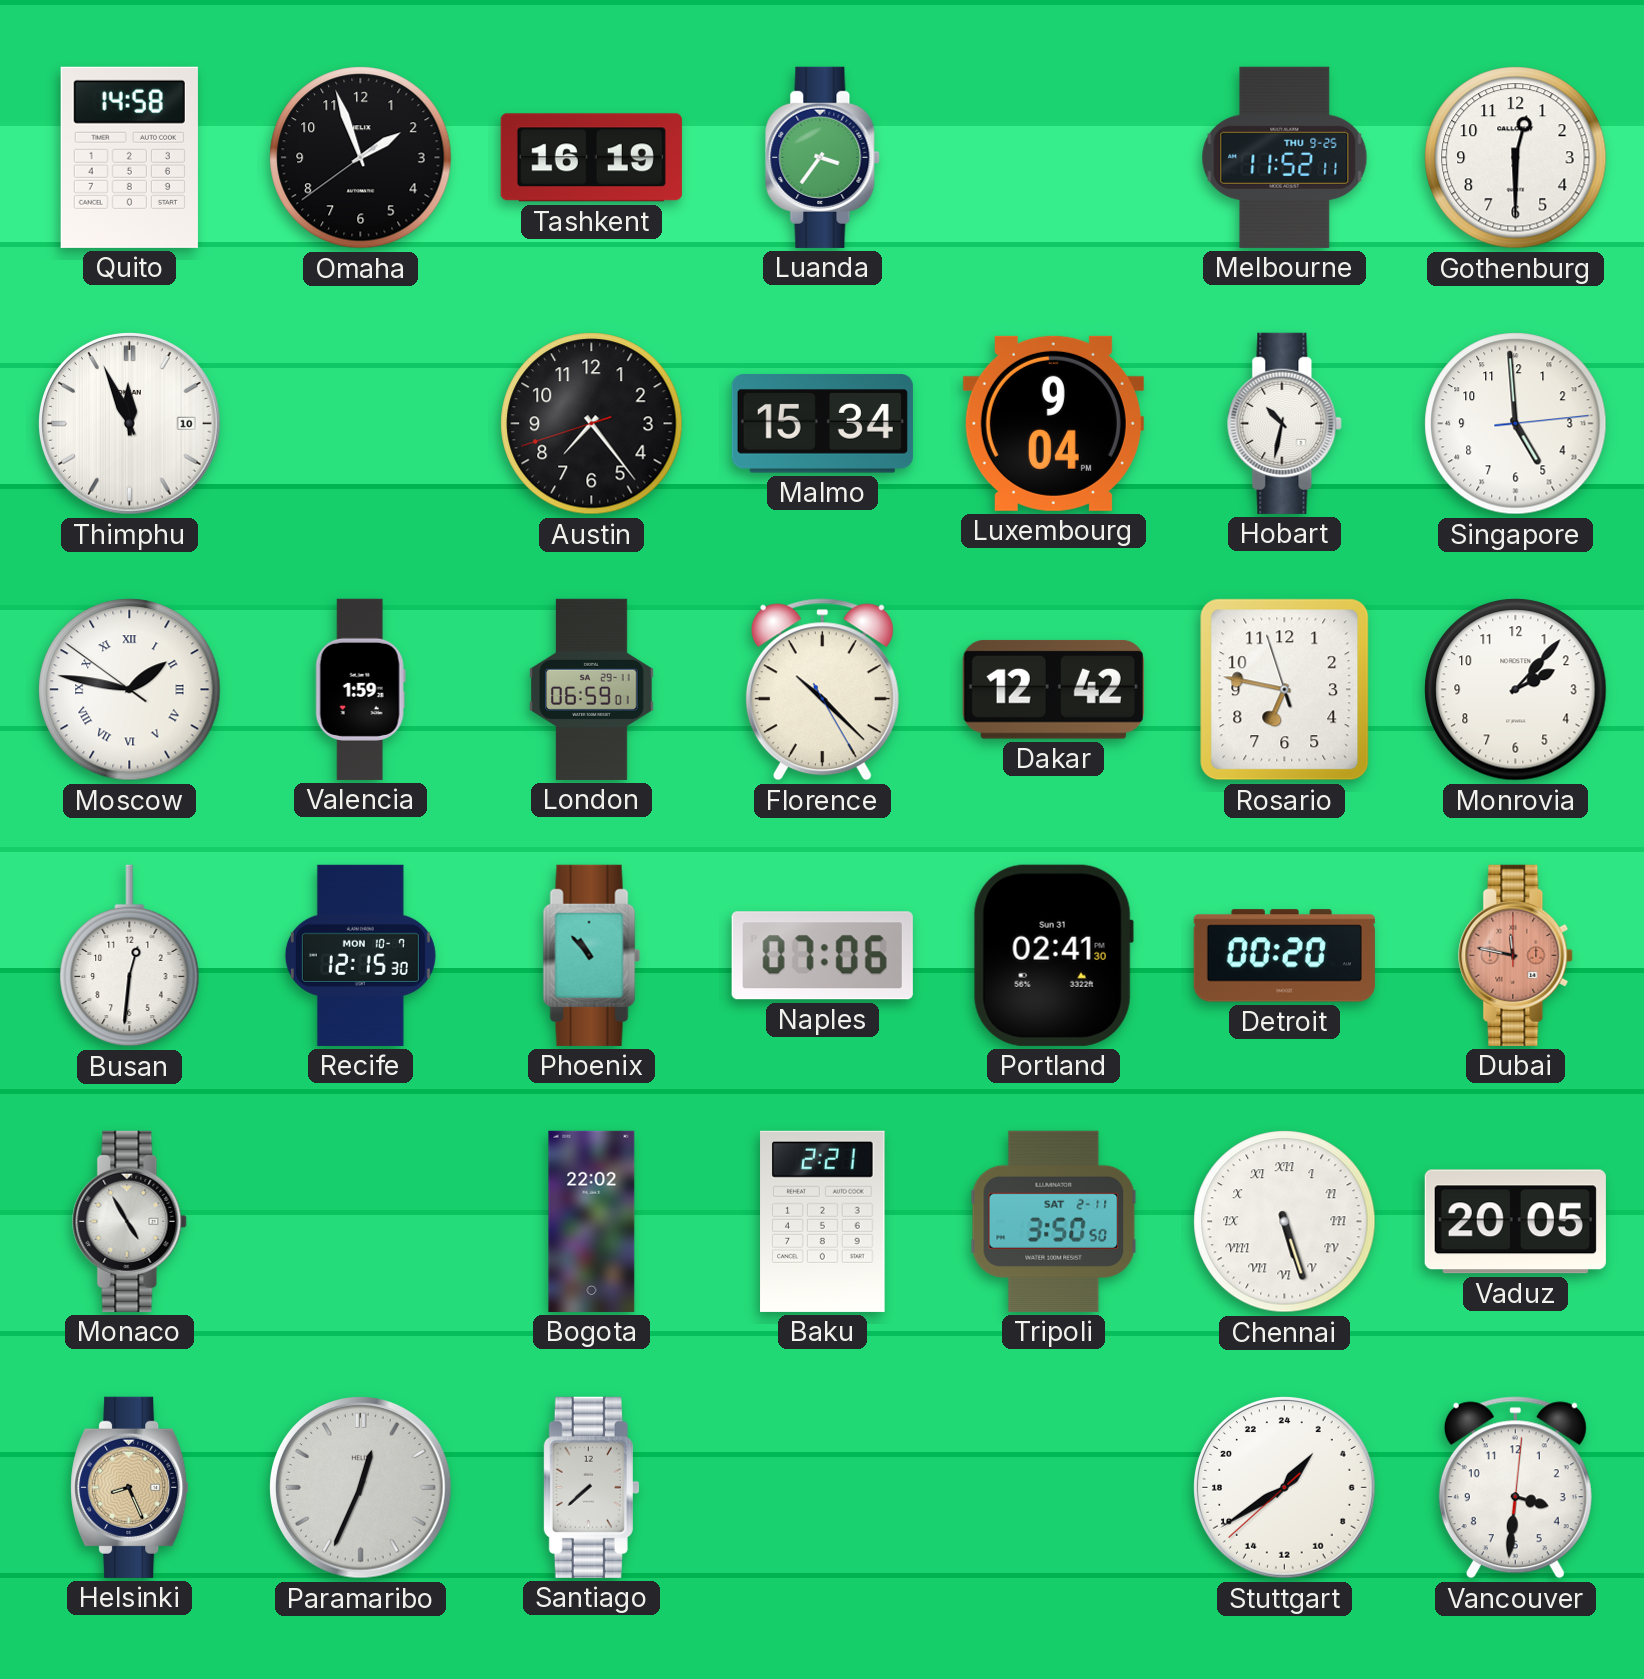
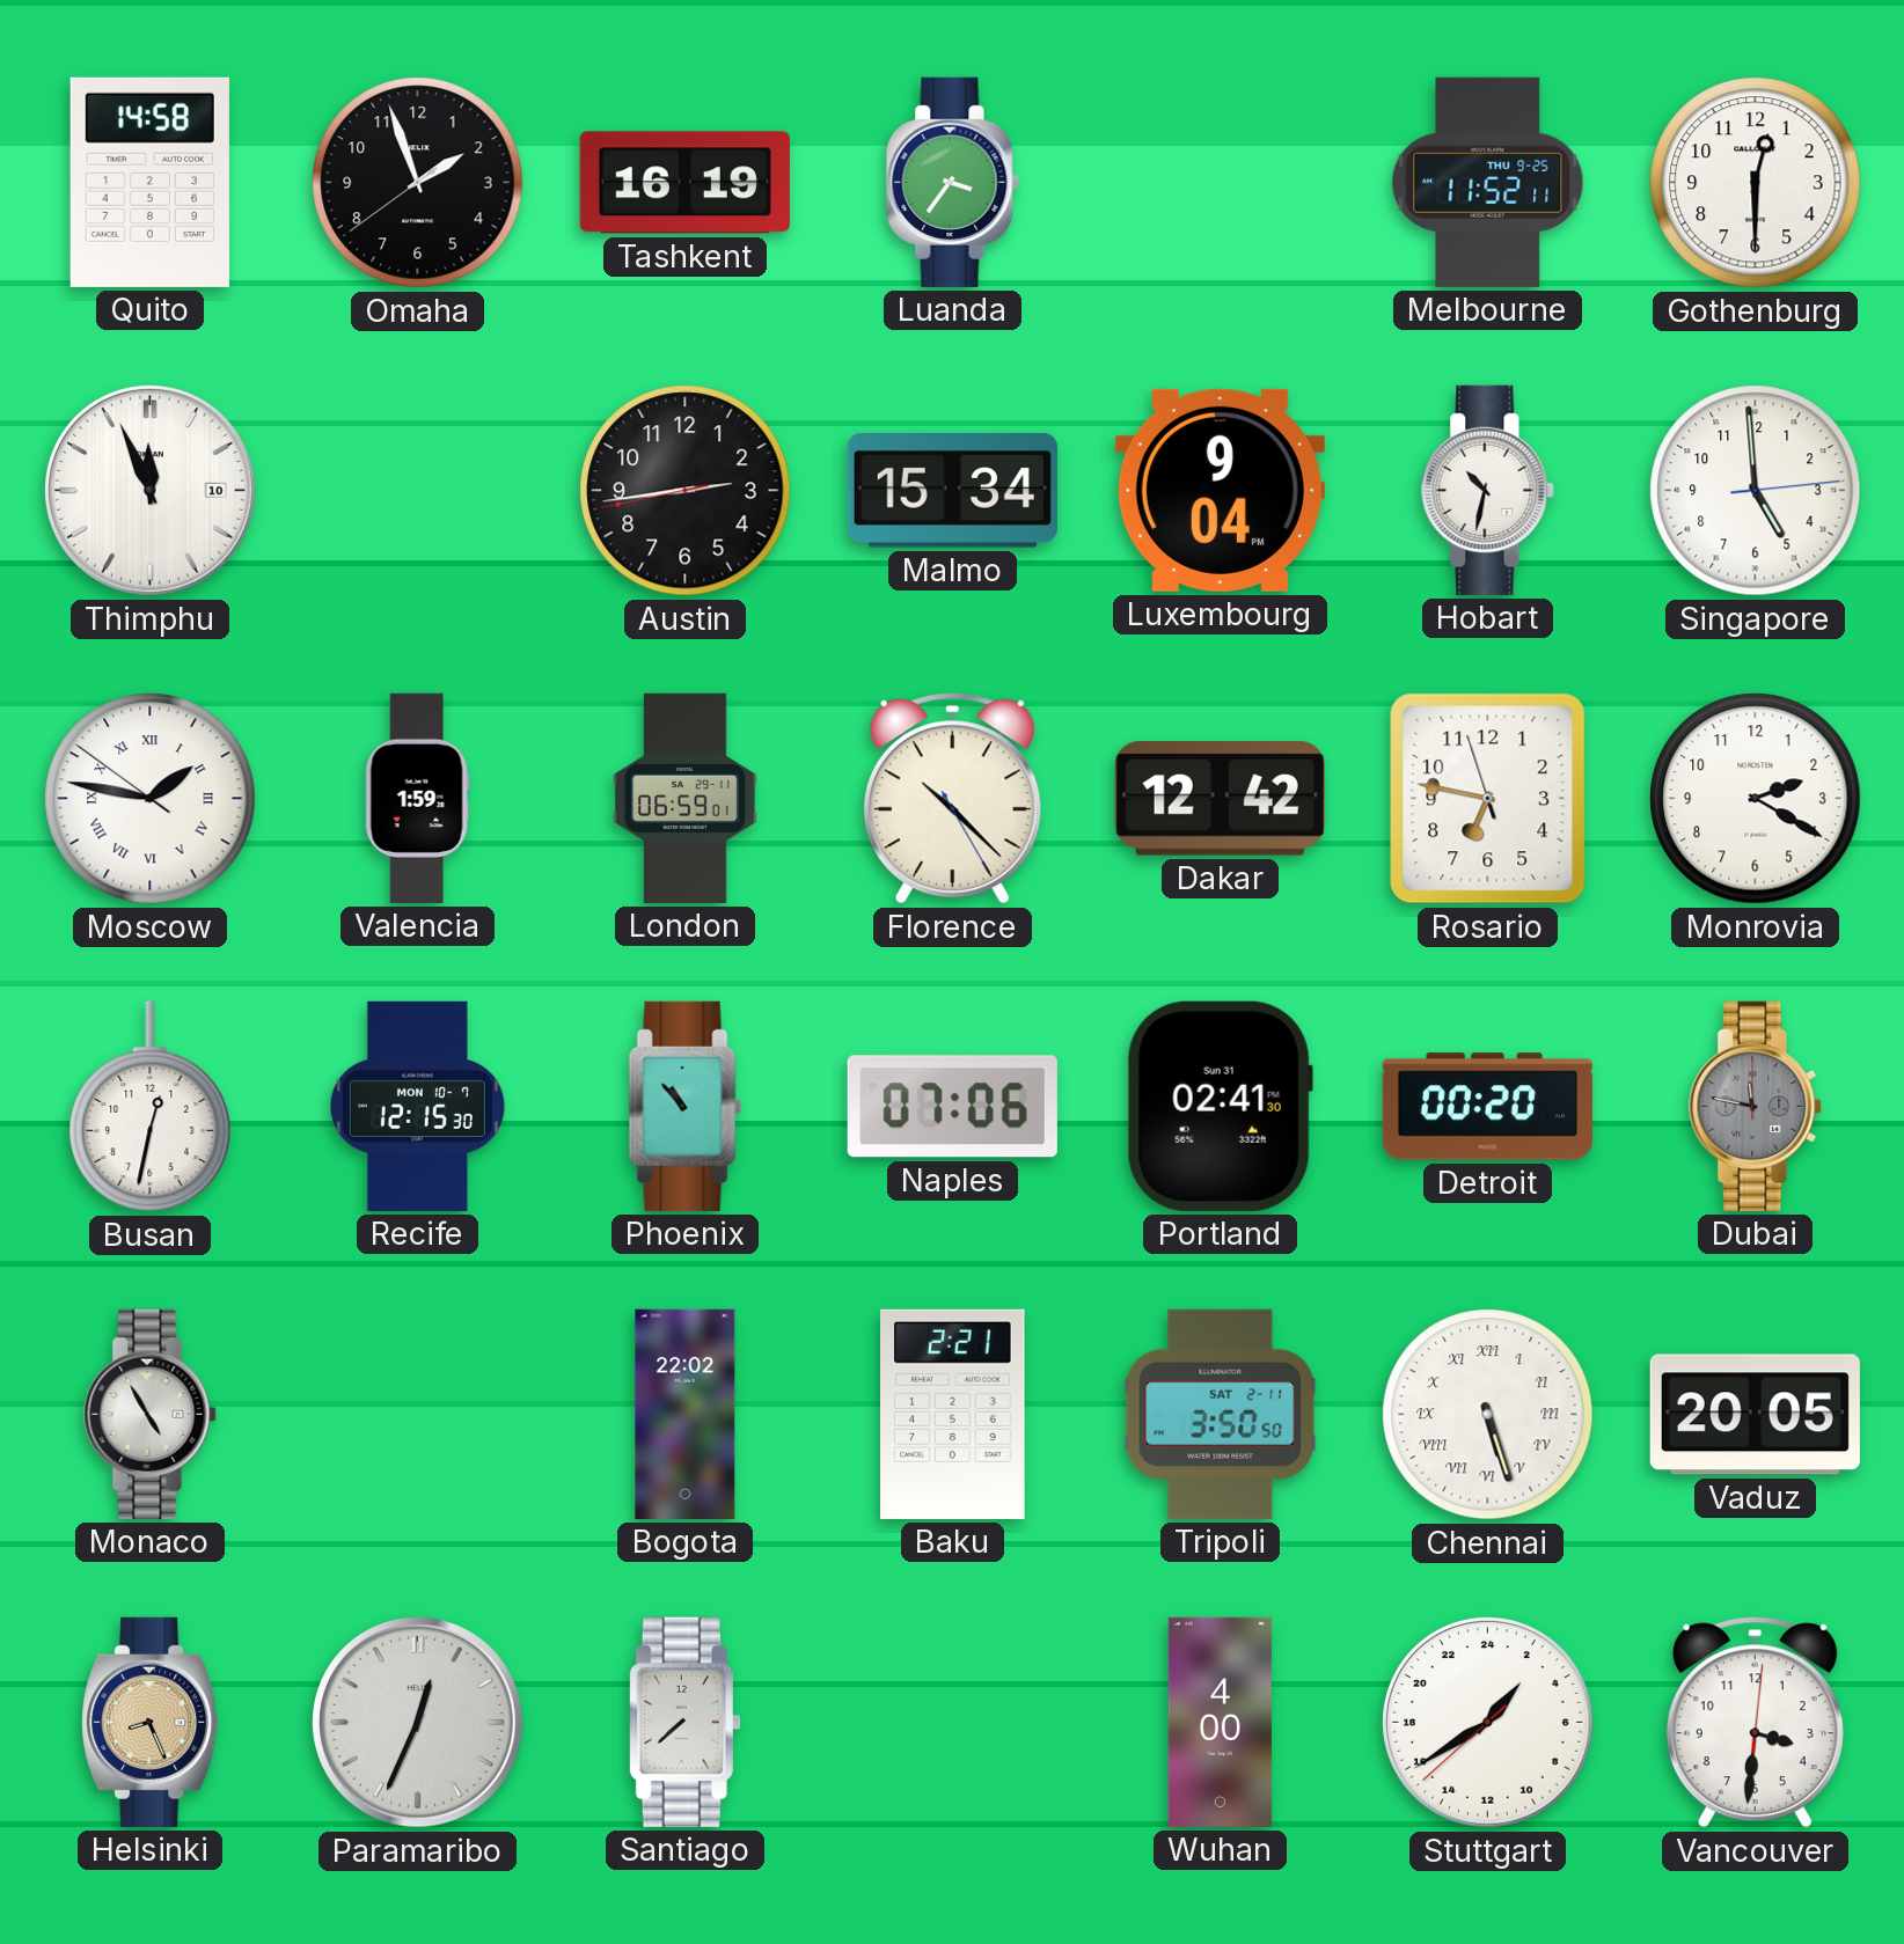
Austin: 7:23 -> 2:43
Monrovia: 2:07 -> 2:20
Busan: 12:31 -> 12:32
Dubai dial: salmon -> grey
Wuhan: none -> 4:00
